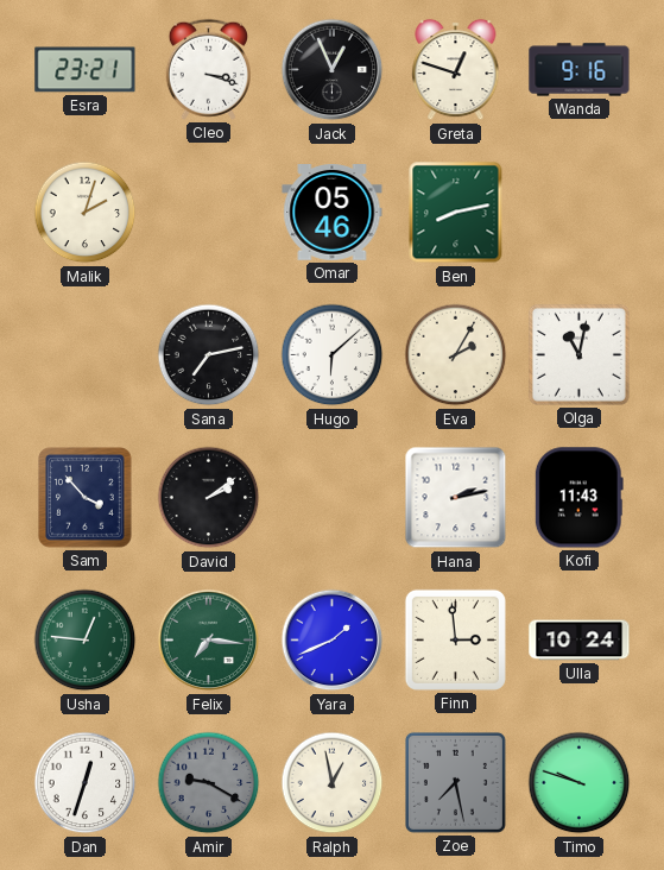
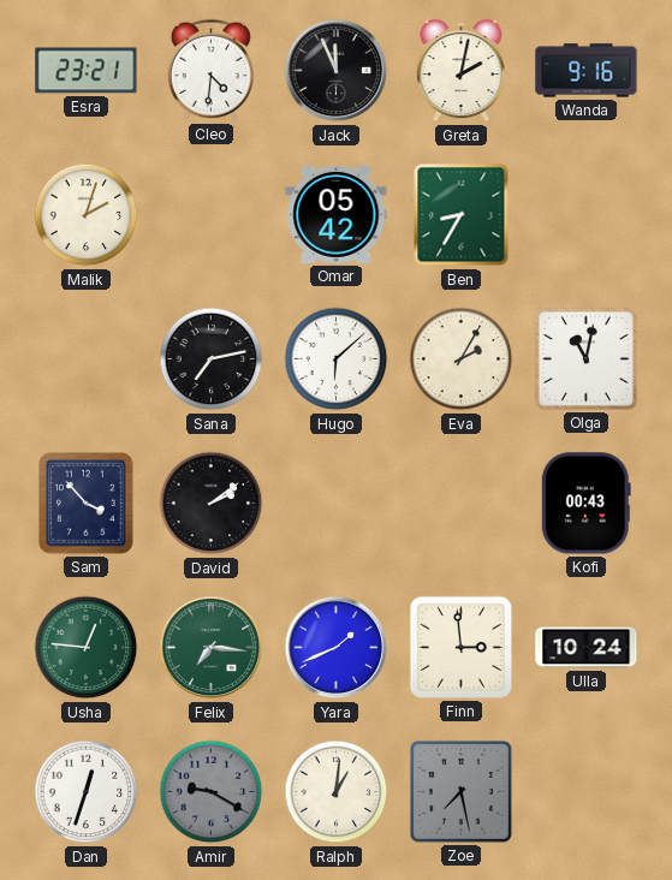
Cleo: 3:18 -> 4:31
Jack: 12:56 -> 11:56
Greta: 12:48 -> 2:02
Omar: 05:46 -> 05:42
Ben: 8:13 -> 8:35
Hana: 2:13 -> none
Kofi: 11:43 -> 00:43
Ralph: 12:58 -> 1:01
Timo: 9:48 -> none
